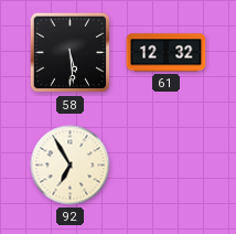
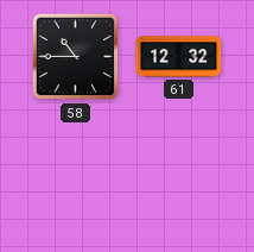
58: 5:29 -> 10:45
92: 6:55 -> none
